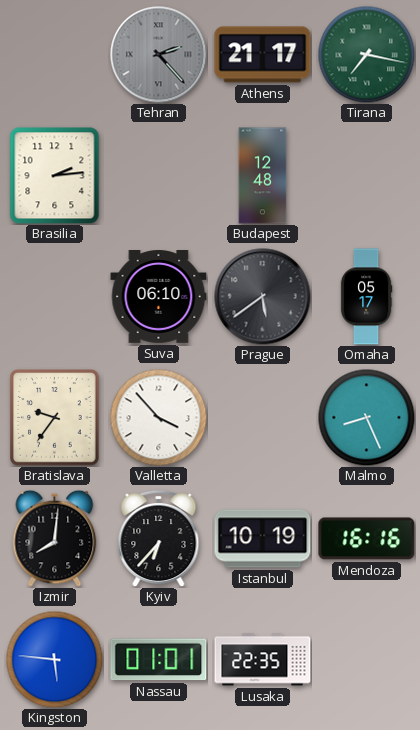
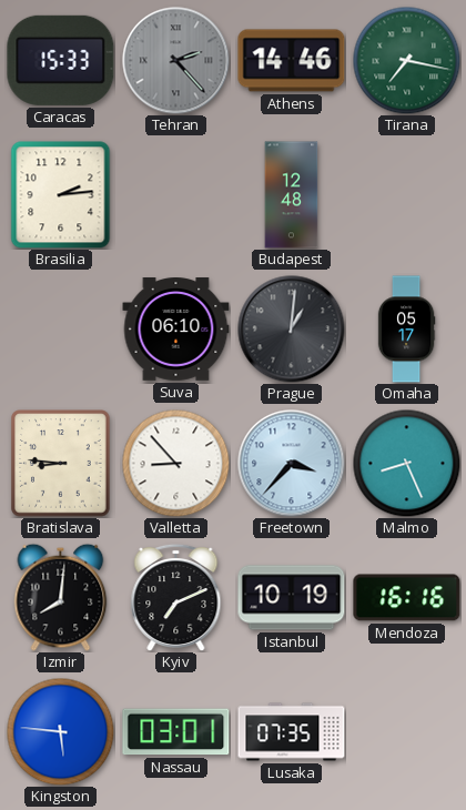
Caracas: none -> 15:33
Athens: 21:17 -> 14:46
Prague: 5:39 -> 1:01
Bratislava: 9:36 -> 8:46
Valletta: 3:53 -> 8:53
Freetown: none -> 3:37
Kyiv: 6:37 -> 7:11
Nassau: 01:01 -> 03:01
Lusaka: 22:35 -> 07:35
